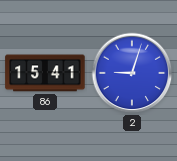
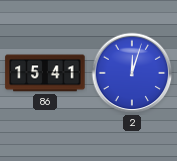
2: 9:03 -> 12:03
